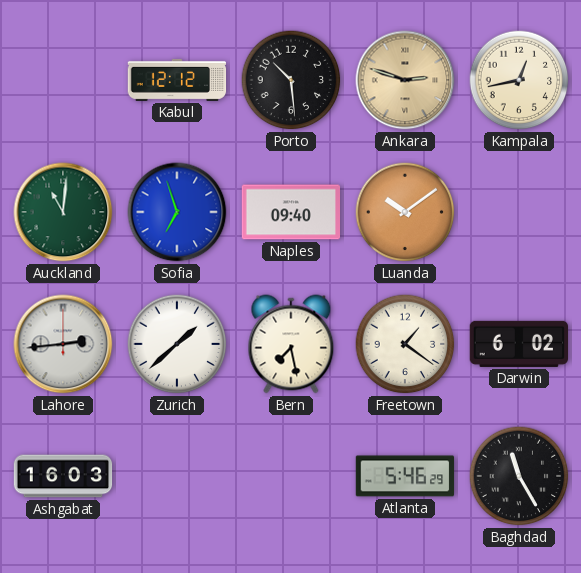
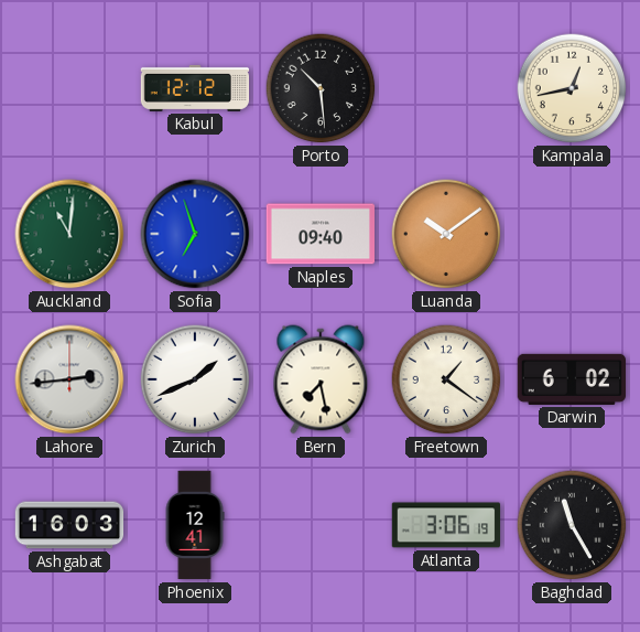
Ankara: 2:48 -> none
Zurich: 1:38 -> 1:41
Phoenix: none -> 12:41
Atlanta: 5:46 -> 3:06
